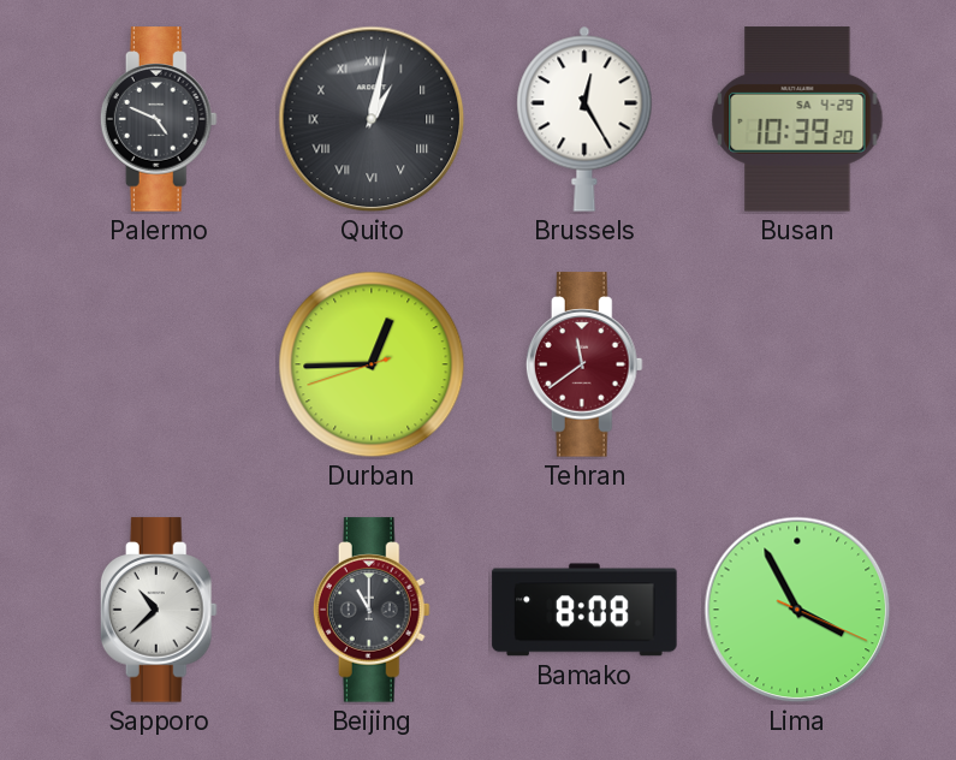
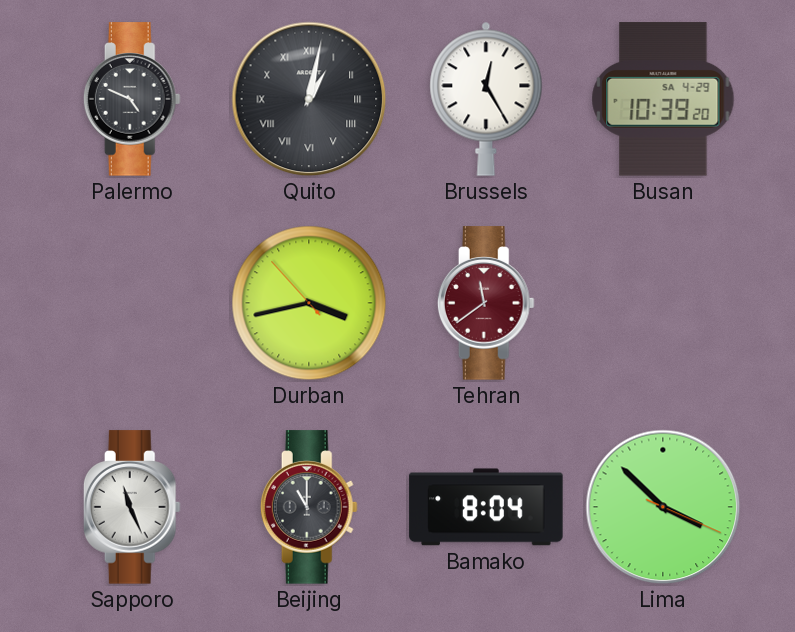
Durban: 12:44 -> 3:42
Sapporo: 10:38 -> 11:26
Bamako: 8:08 -> 8:04
Lima: 3:55 -> 3:52
